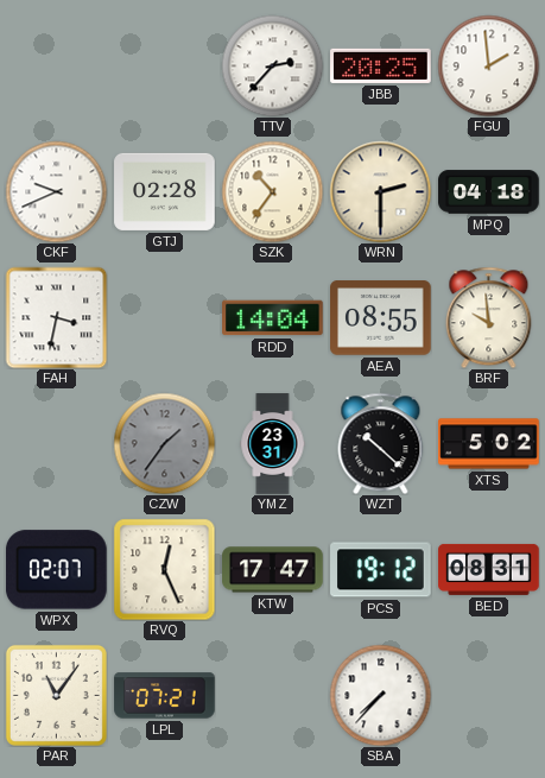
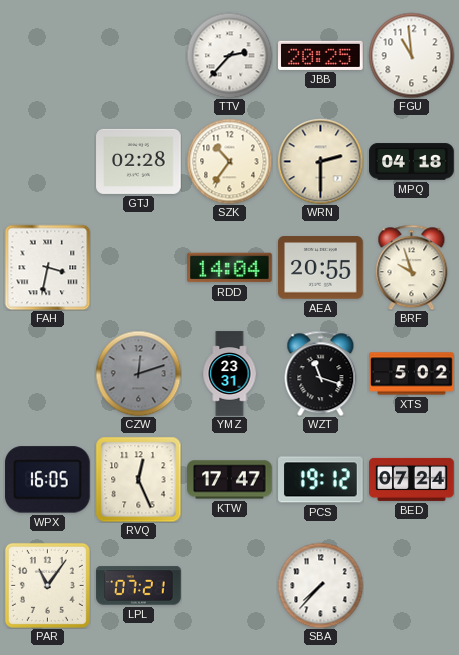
FGU: 1:59 -> 10:59
CKF: 9:41 -> none
AEA: 08:55 -> 20:55
BRF: 9:59 -> 9:57
CZW: 1:36 -> 12:12
WZT: 10:22 -> 11:18
WPX: 02:07 -> 16:05
BED: 08:31 -> 07:24
